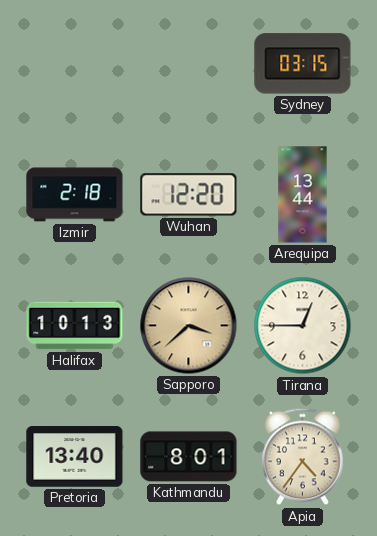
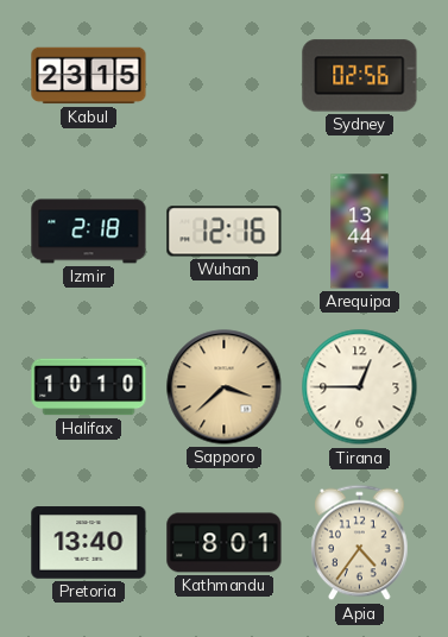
Kabul: none -> 23:15
Sydney: 03:15 -> 02:56
Wuhan: 12:20 -> 12:16
Halifax: 10:13 -> 10:10
